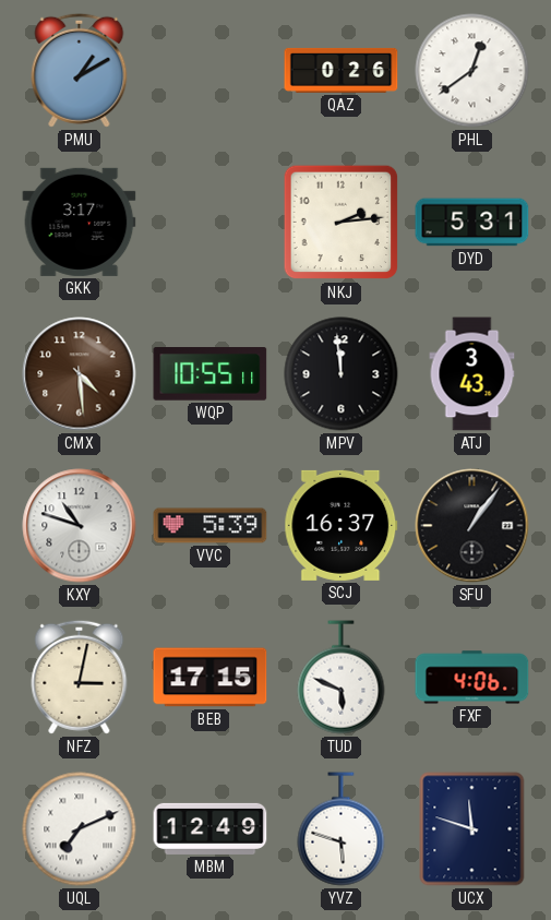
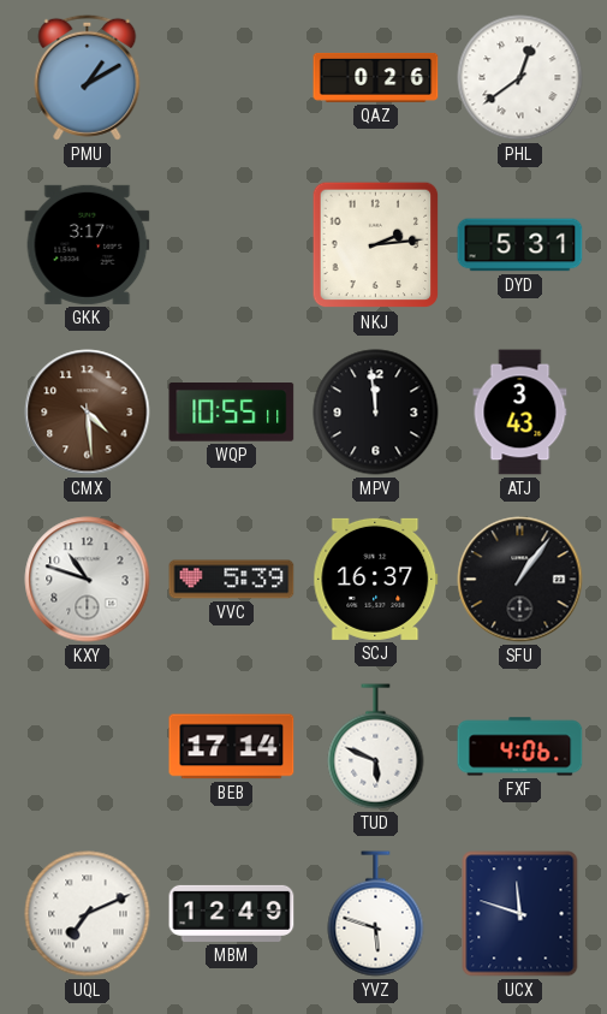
NFZ: 3:02 -> none
BEB: 17:15 -> 17:14
